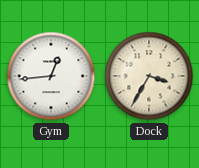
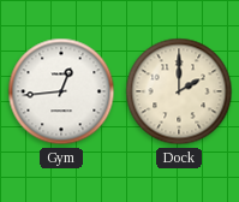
Dock: 3:35 -> 2:00
